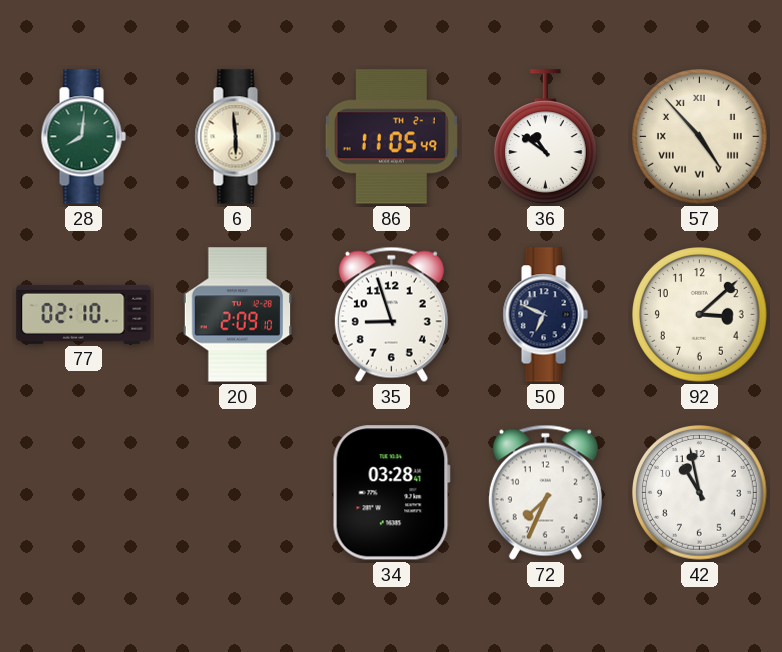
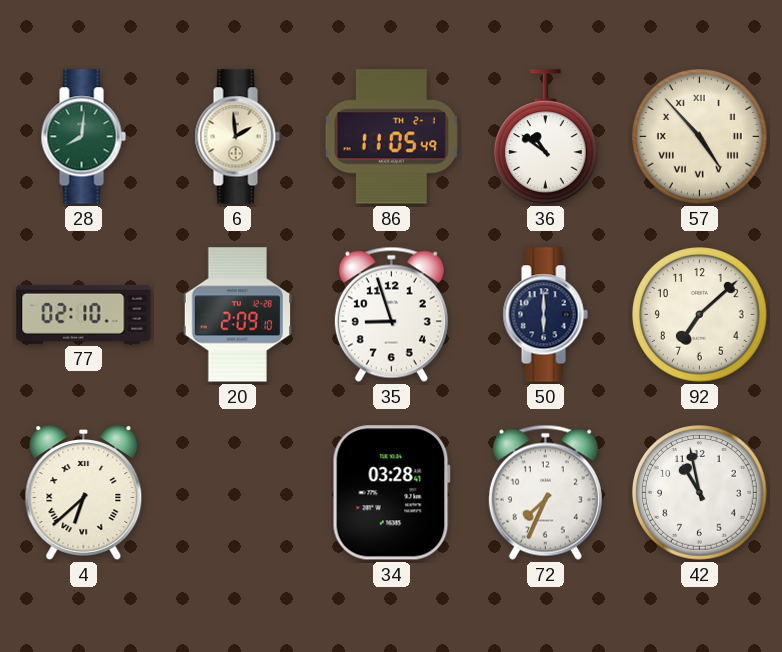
6: 5:59 -> 1:59
50: 6:49 -> 6:00
92: 3:08 -> 7:08
4: none -> 6:38
